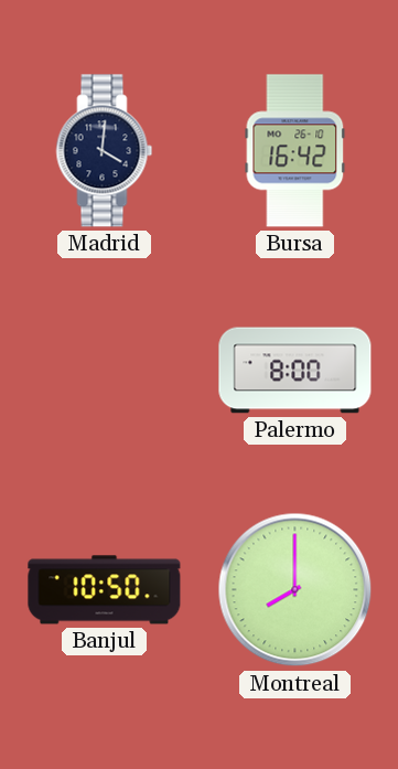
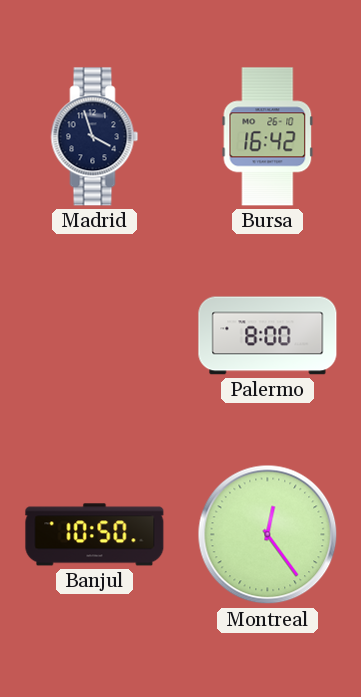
Madrid: 4:01 -> 3:57
Montreal: 8:00 -> 12:24
